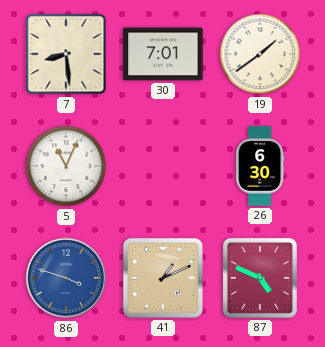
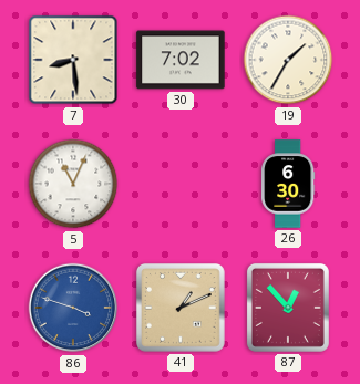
30: 7:01 -> 7:02
19: 1:39 -> 1:35
87: 4:49 -> 12:53
